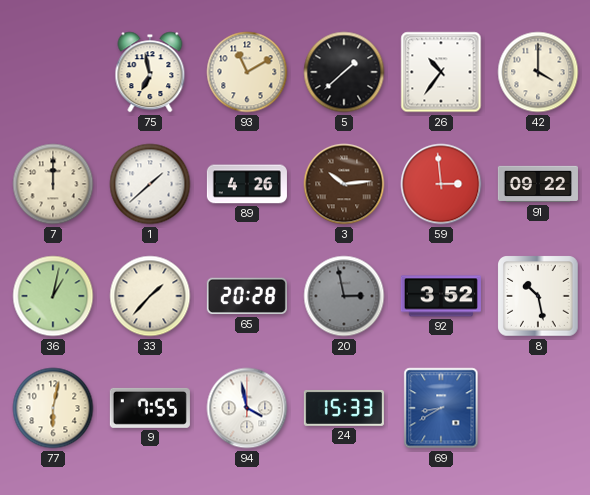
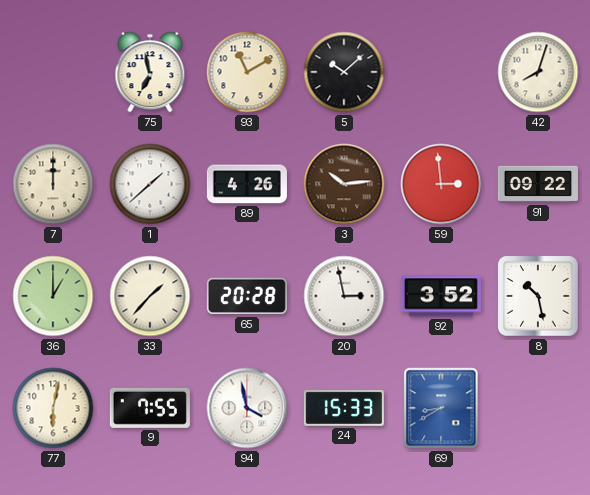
5: 1:38 -> 10:08
26: 10:36 -> none
42: 4:00 -> 8:03
36: 1:02 -> 1:00
20 dial: grey -> white
